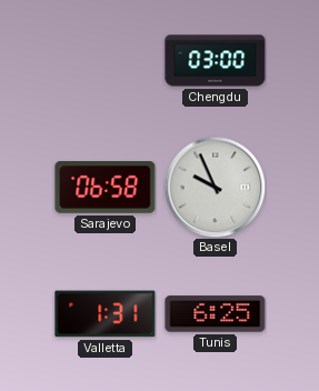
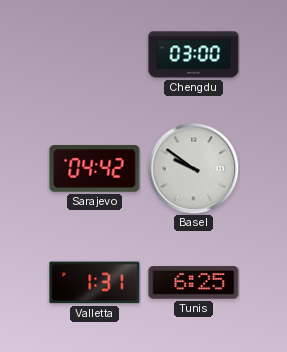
Sarajevo: 06:58 -> 04:42
Basel: 9:56 -> 9:51
